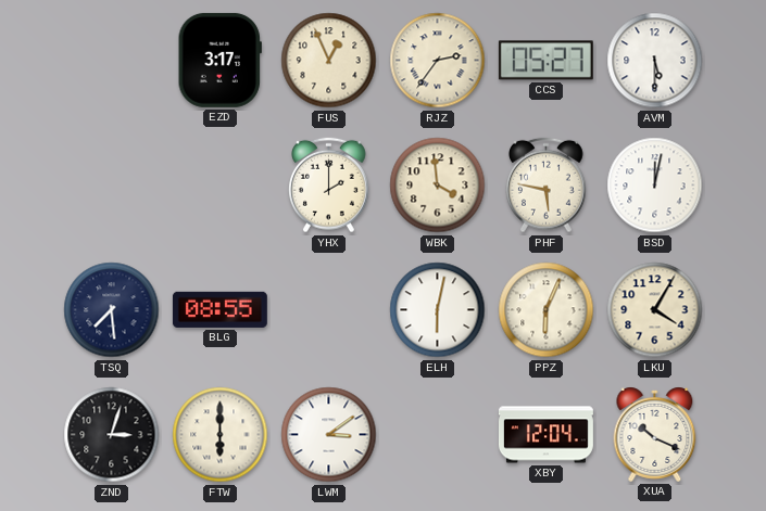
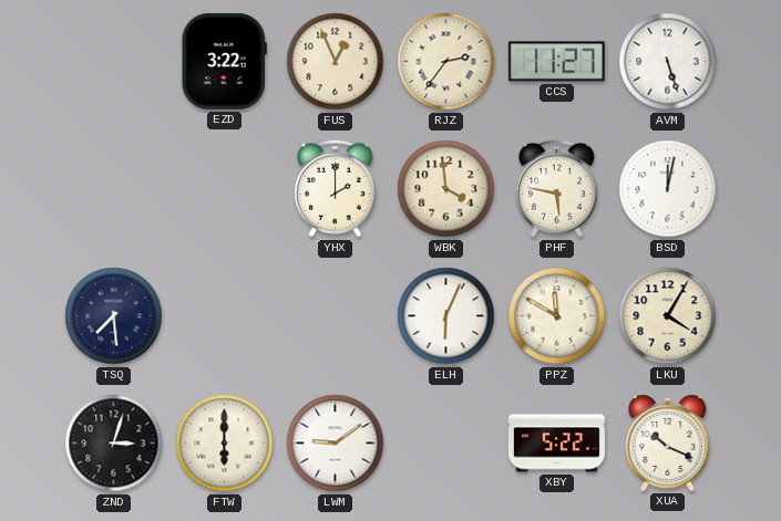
EZD: 3:17 -> 3:22
CCS: 05:27 -> 11:27
AVM: 5:30 -> 5:27
BLG: 08:55 -> none
ELH: 6:02 -> 6:04
PPZ: 6:04 -> 11:50
LWM: 3:09 -> 9:09
XBY: 12:04 -> 5:22
